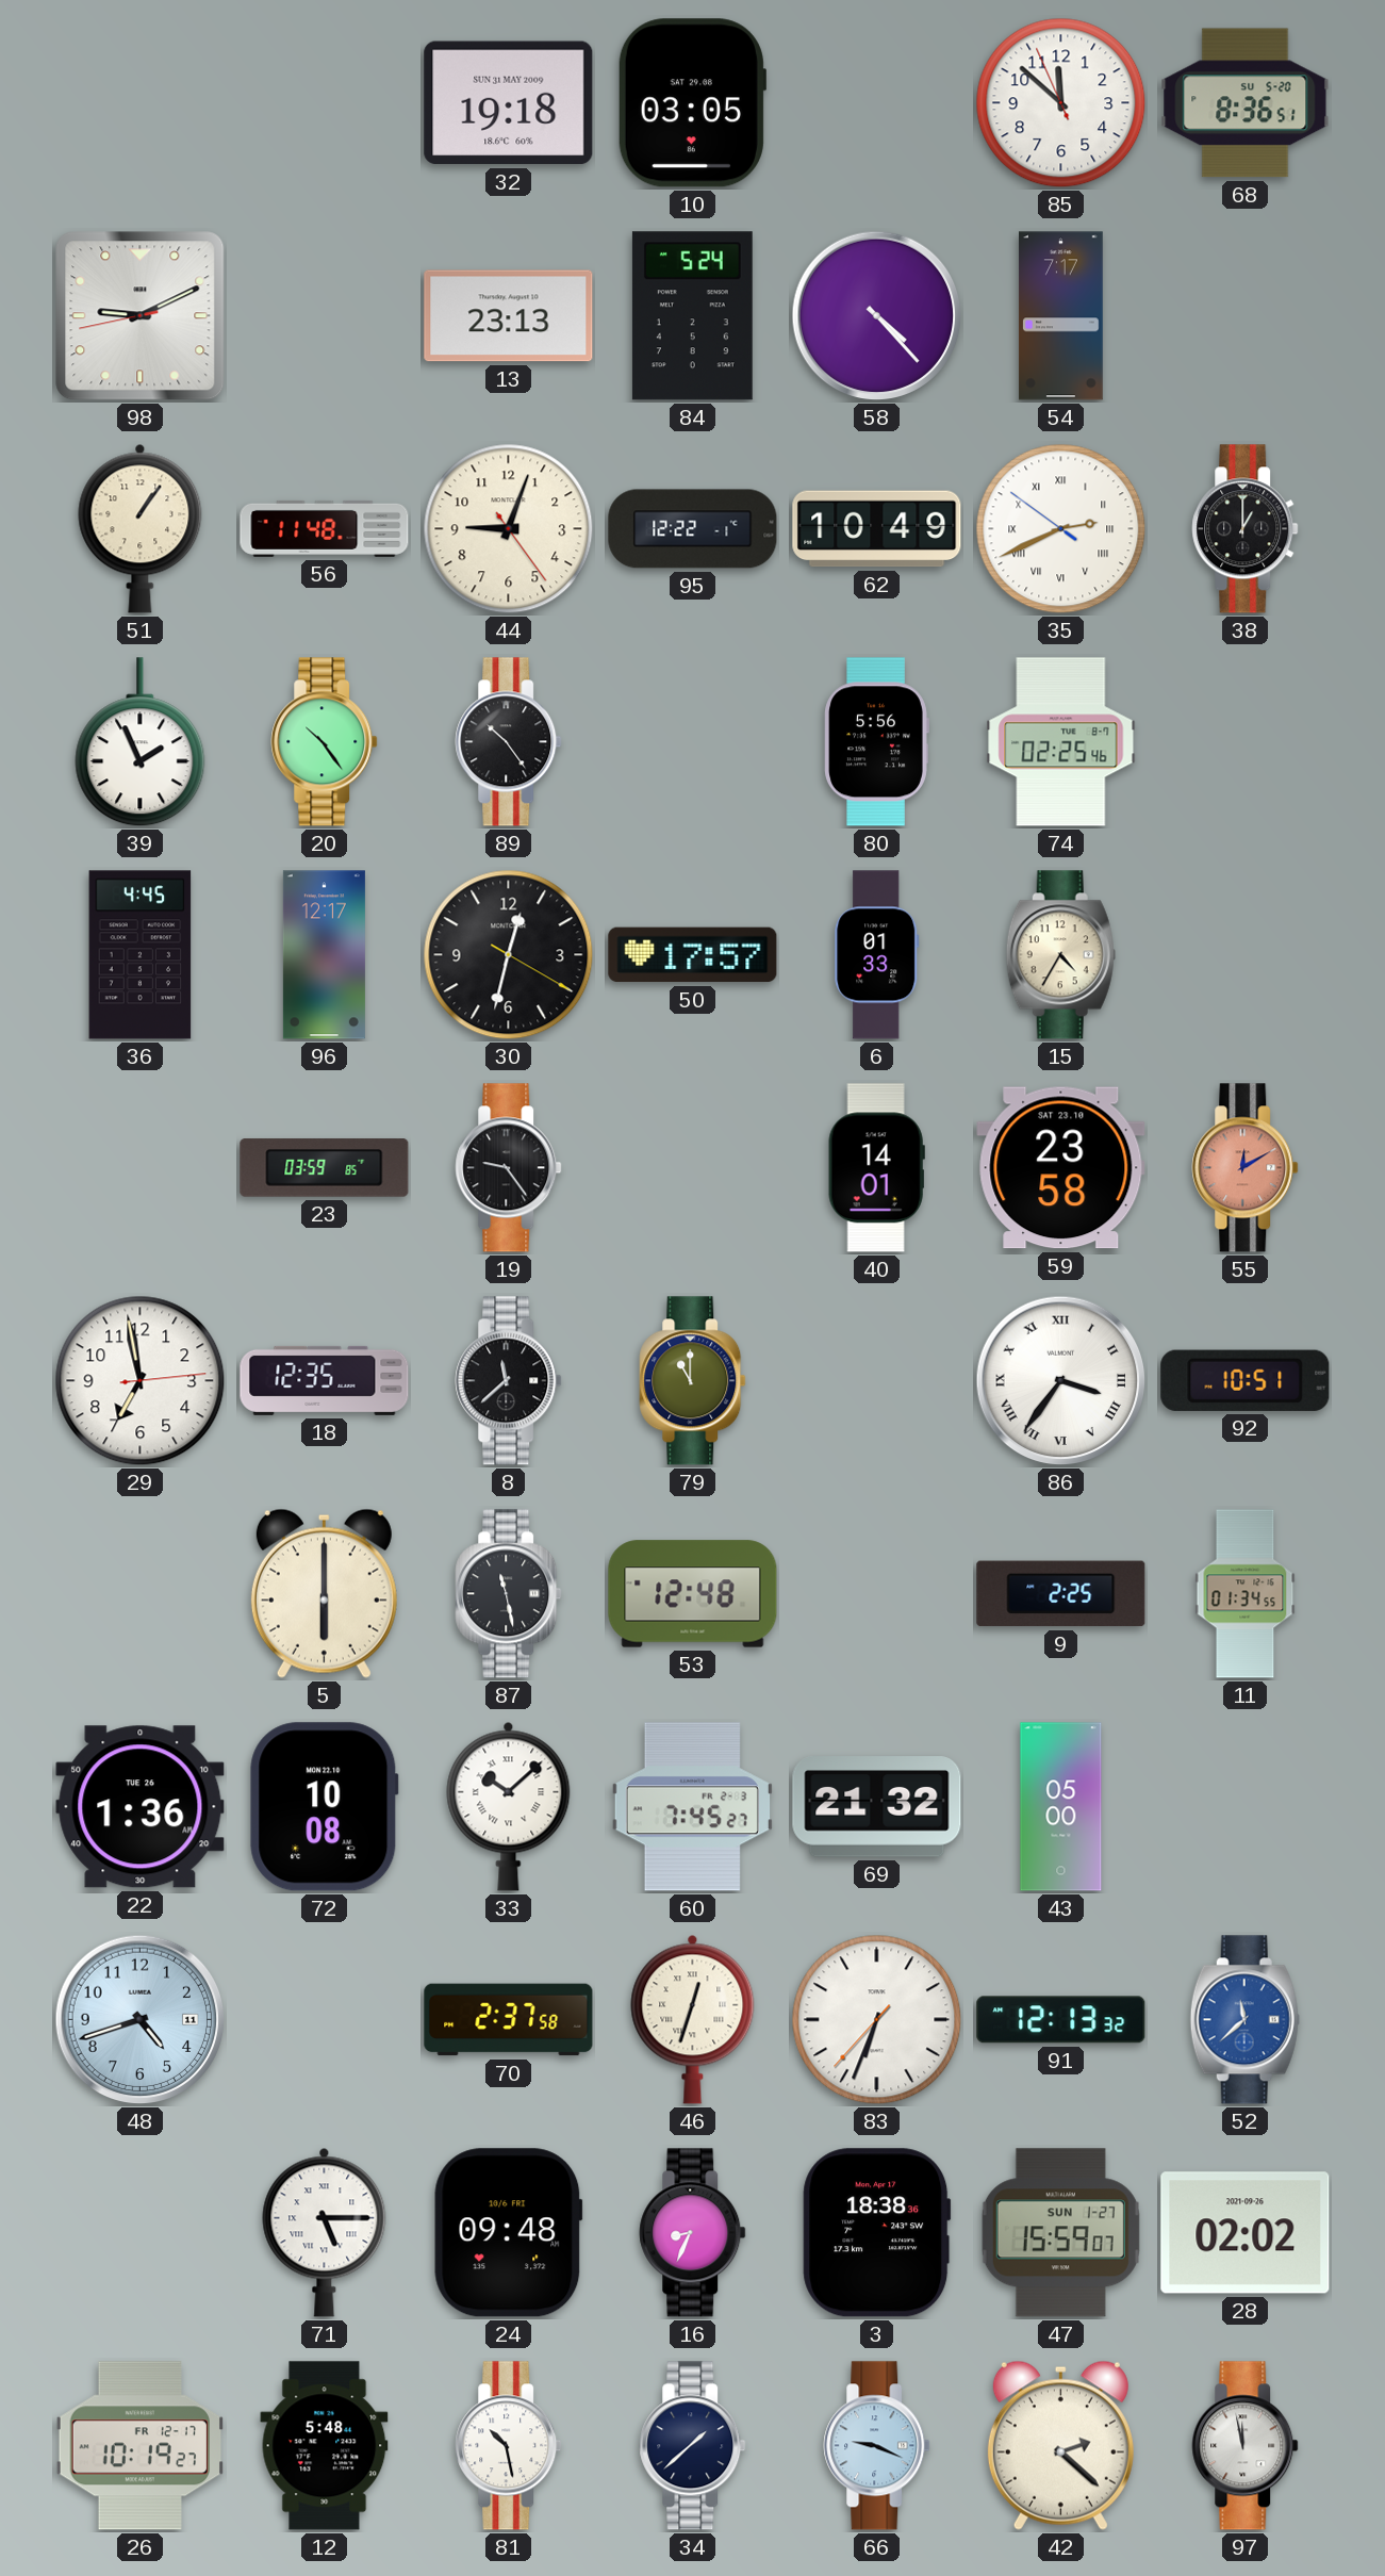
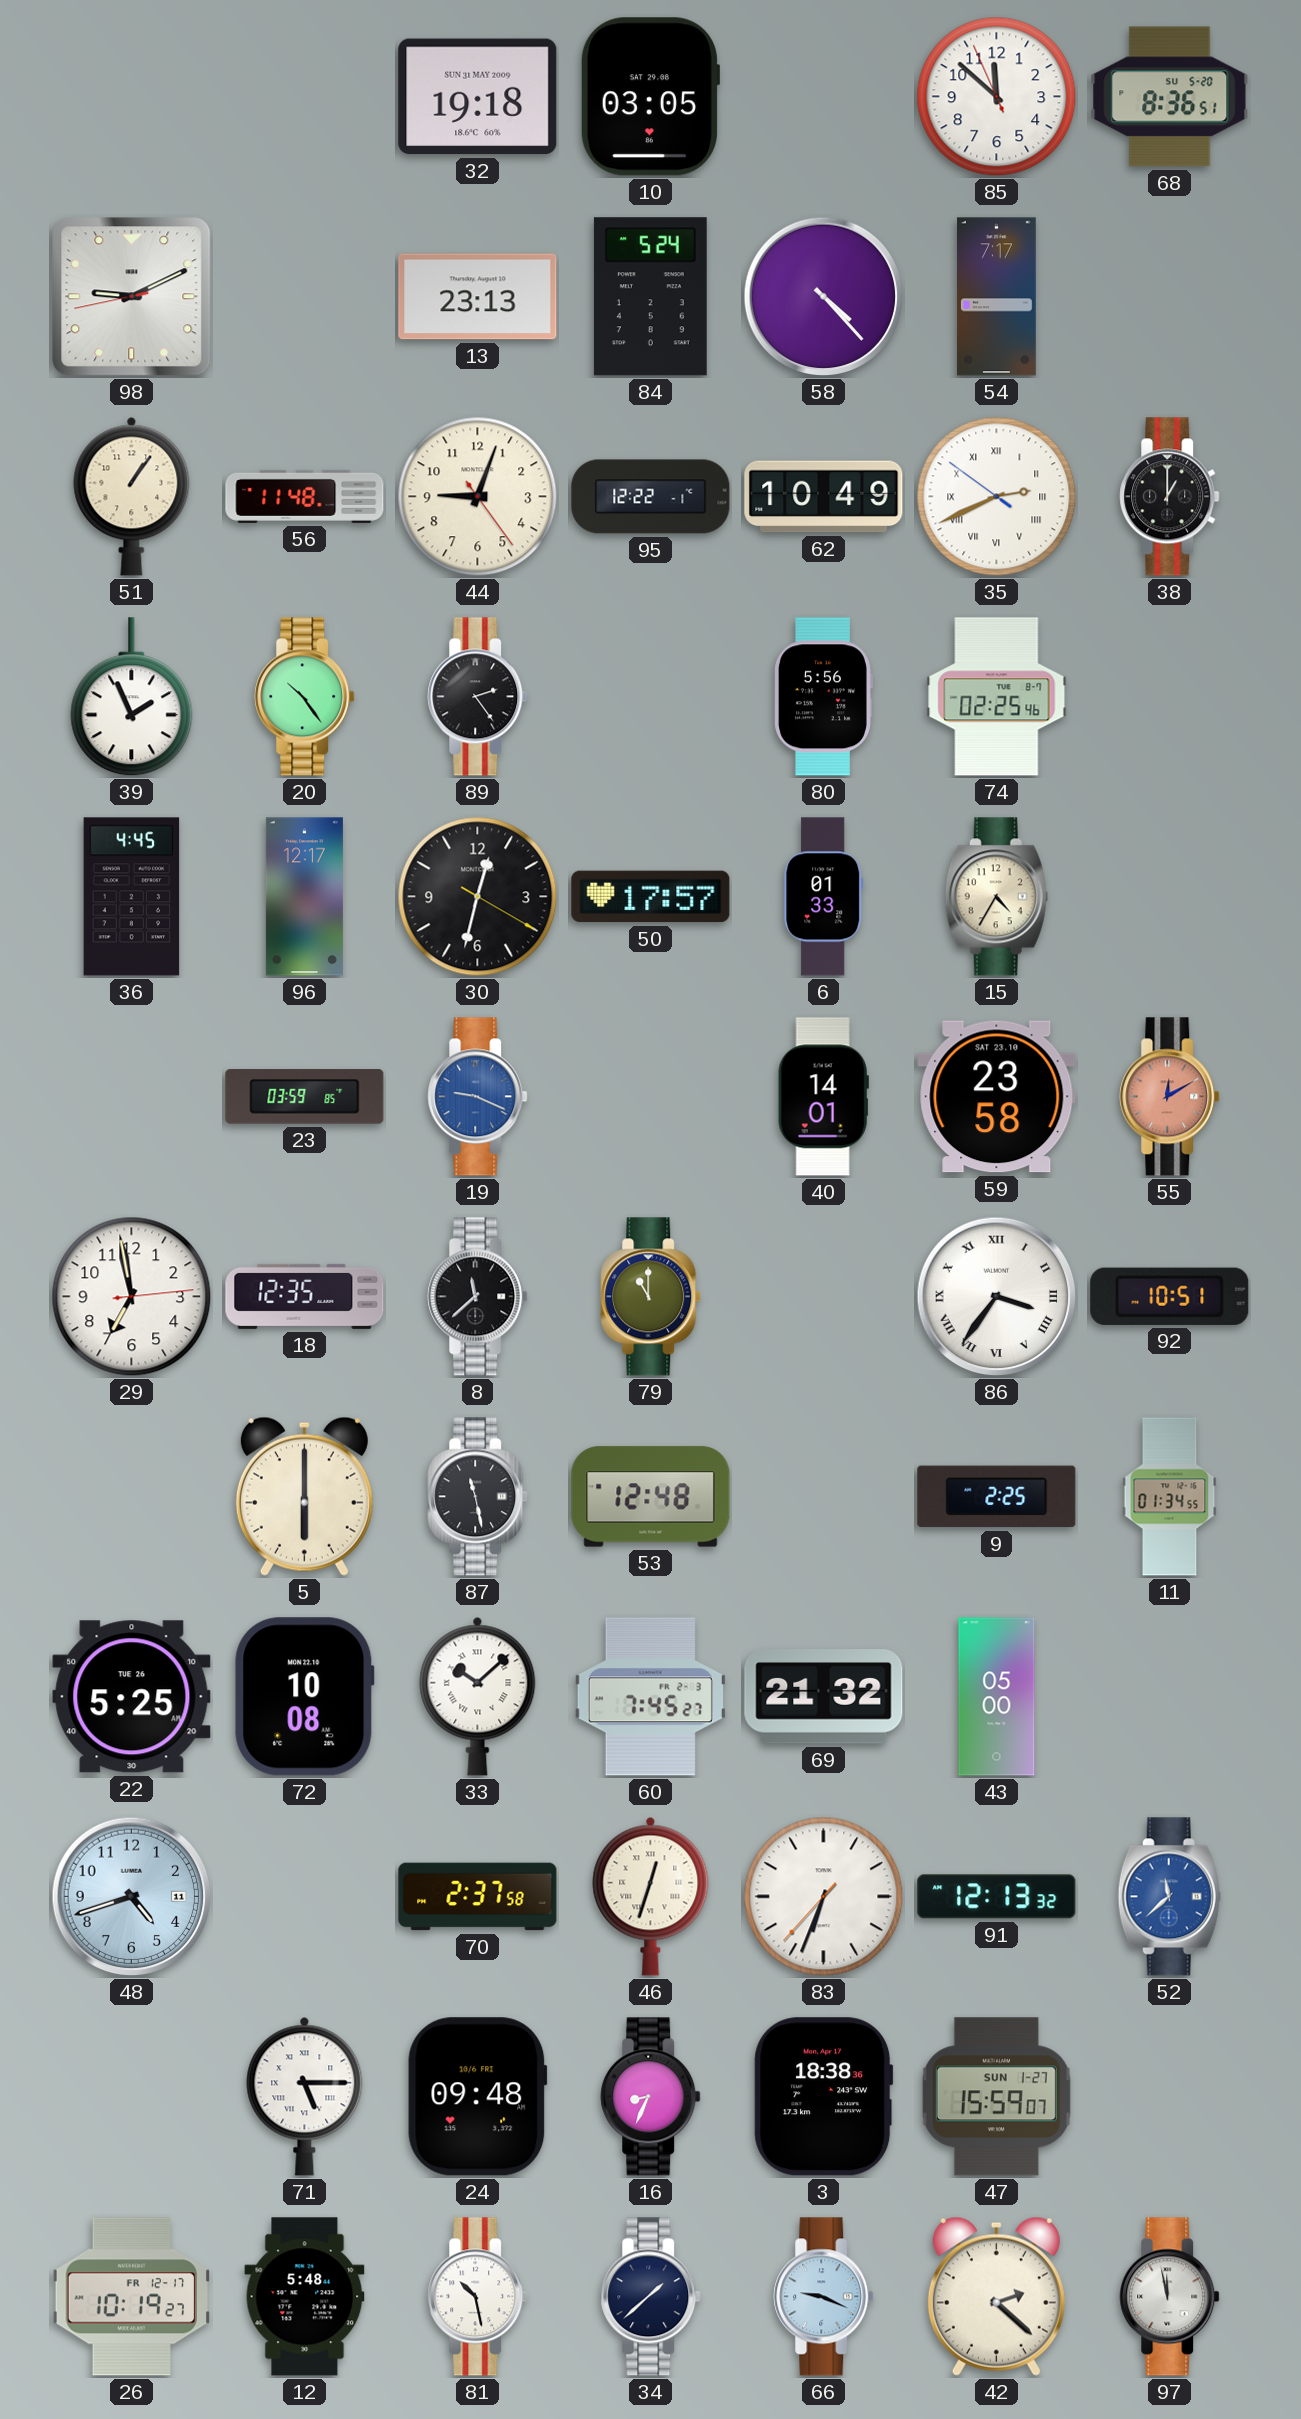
89: 10:24 -> 2:24
19: 9:24 -> 9:19
19 dial: black -> blue
22: 1:36 -> 5:25
28: 02:02 -> none
